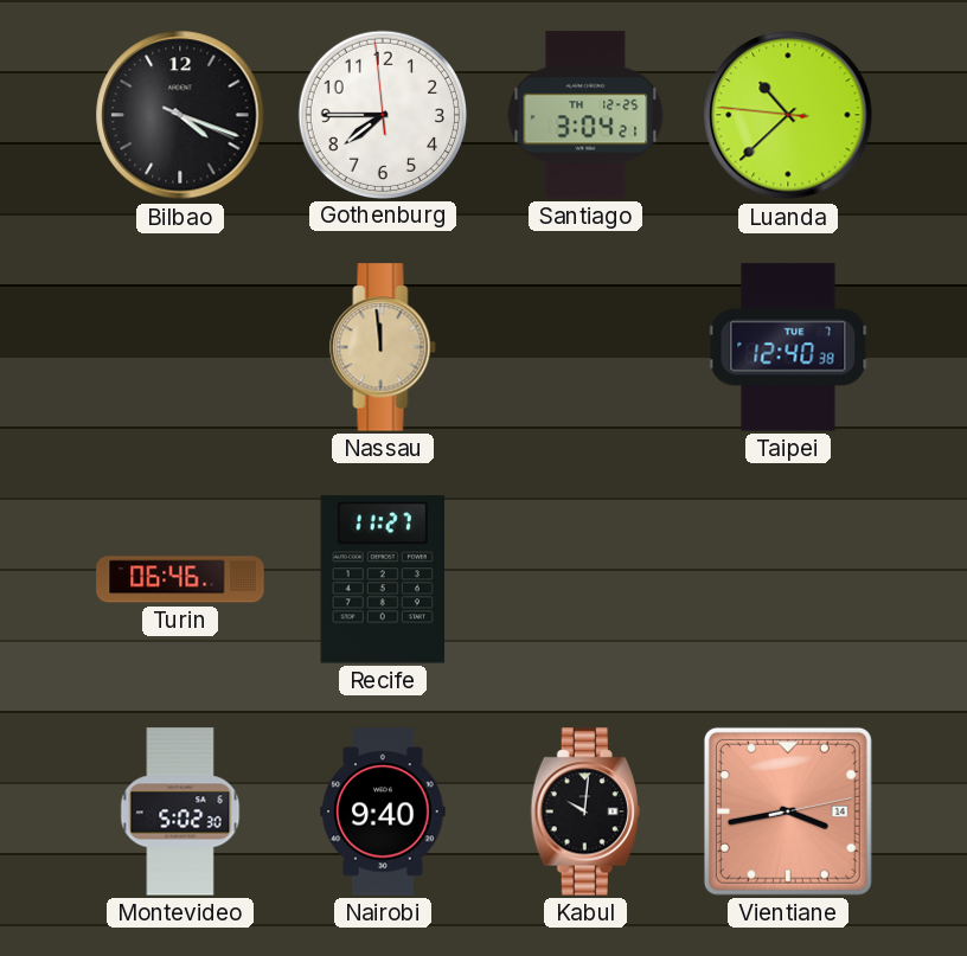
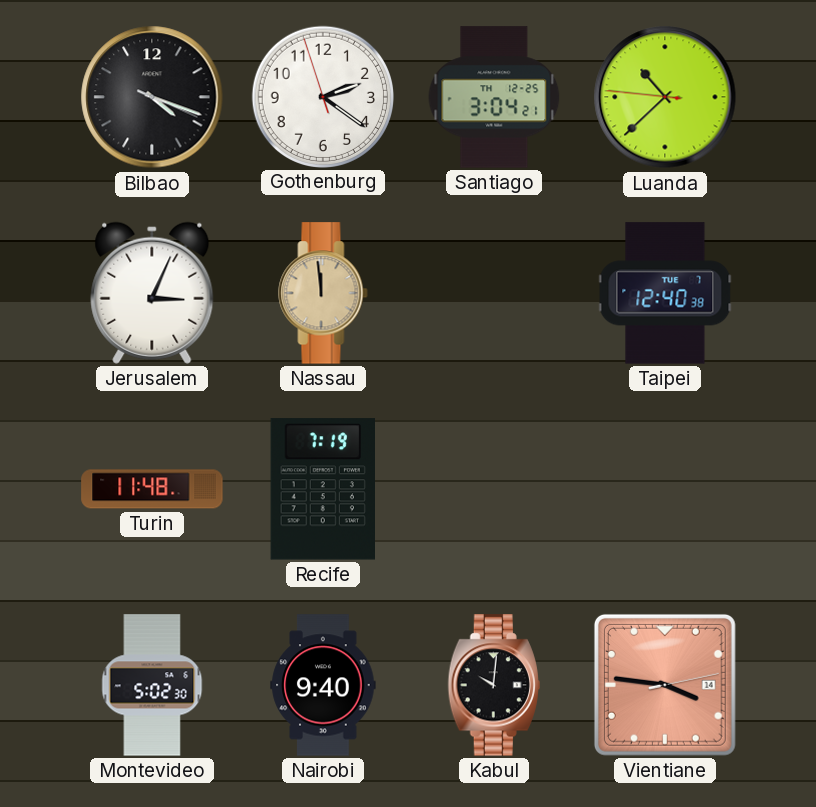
Gothenburg: 7:44 -> 2:20
Jerusalem: none -> 3:04
Turin: 06:46 -> 11:48
Recife: 11:27 -> 7:19
Vientiane: 3:43 -> 3:46
